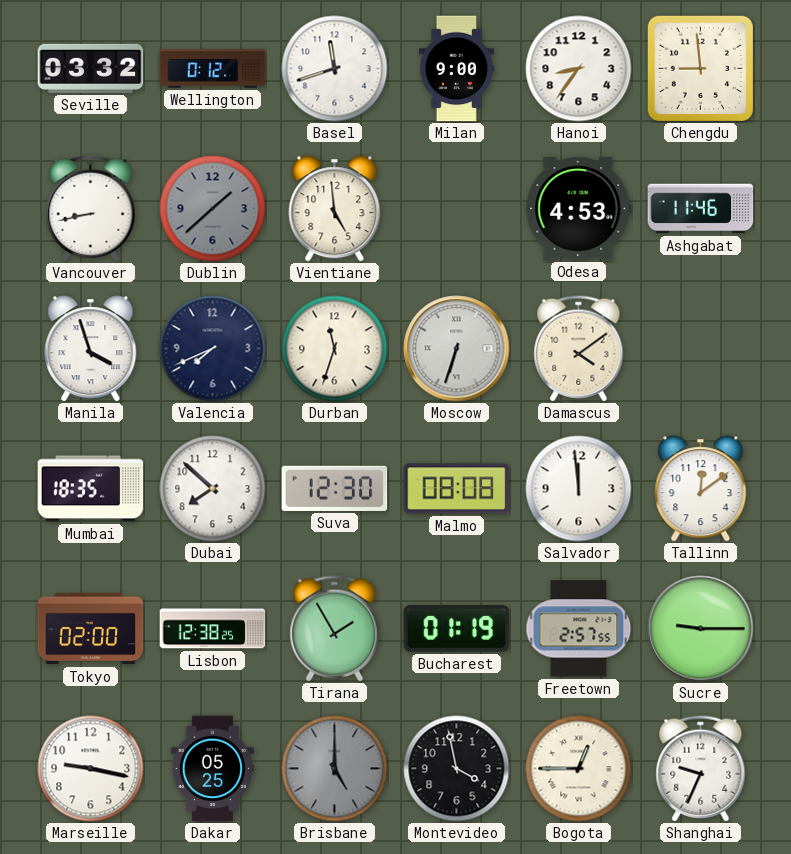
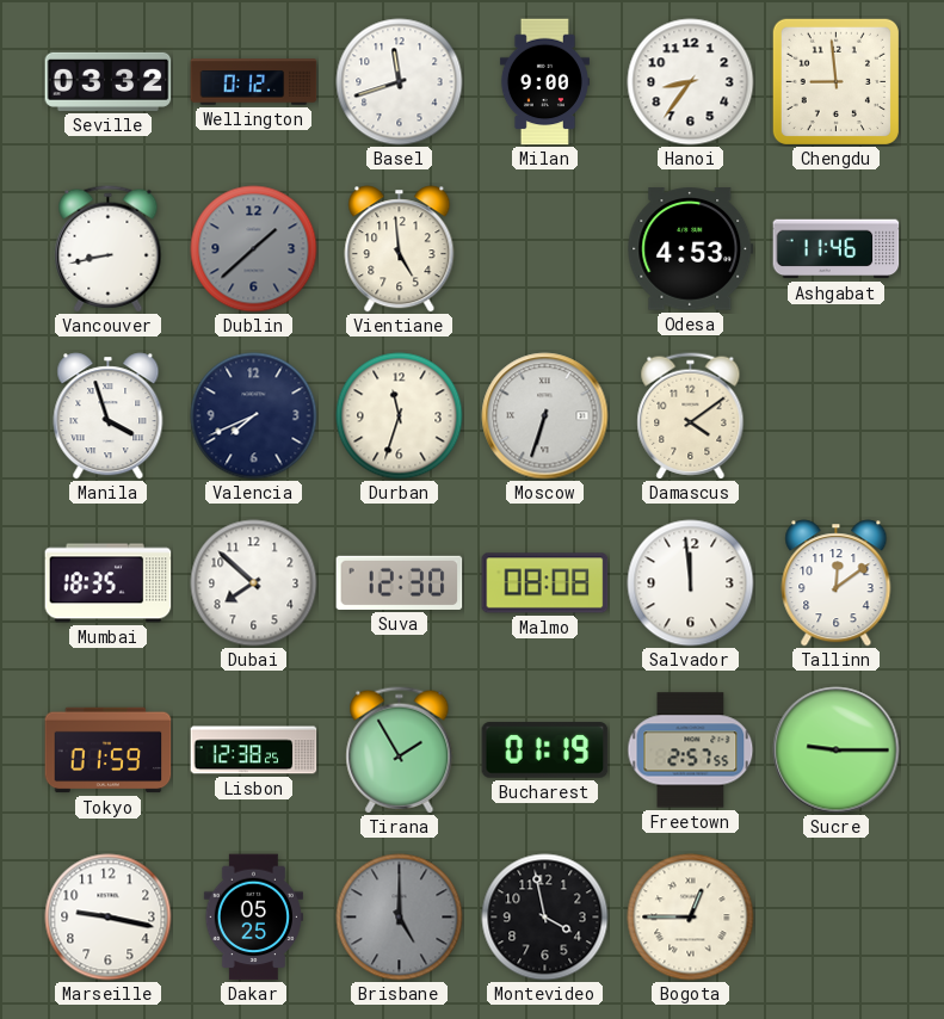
Tokyo: 02:00 -> 01:59
Shanghai: 9:34 -> none
